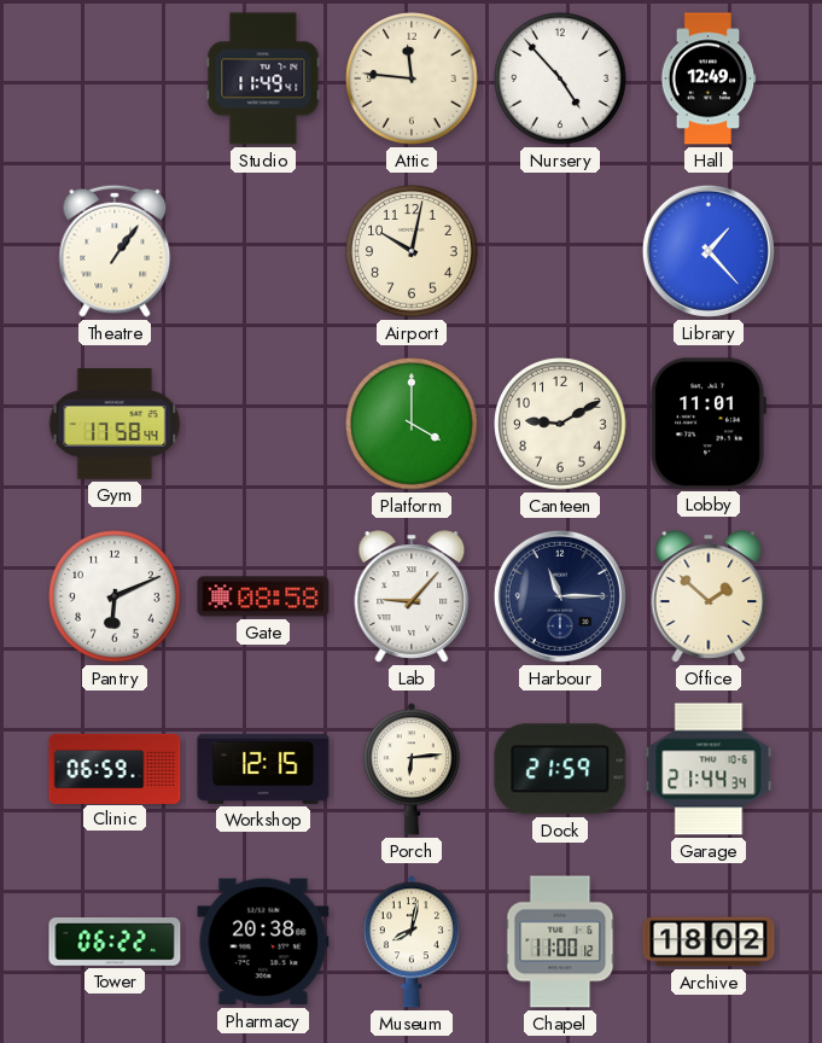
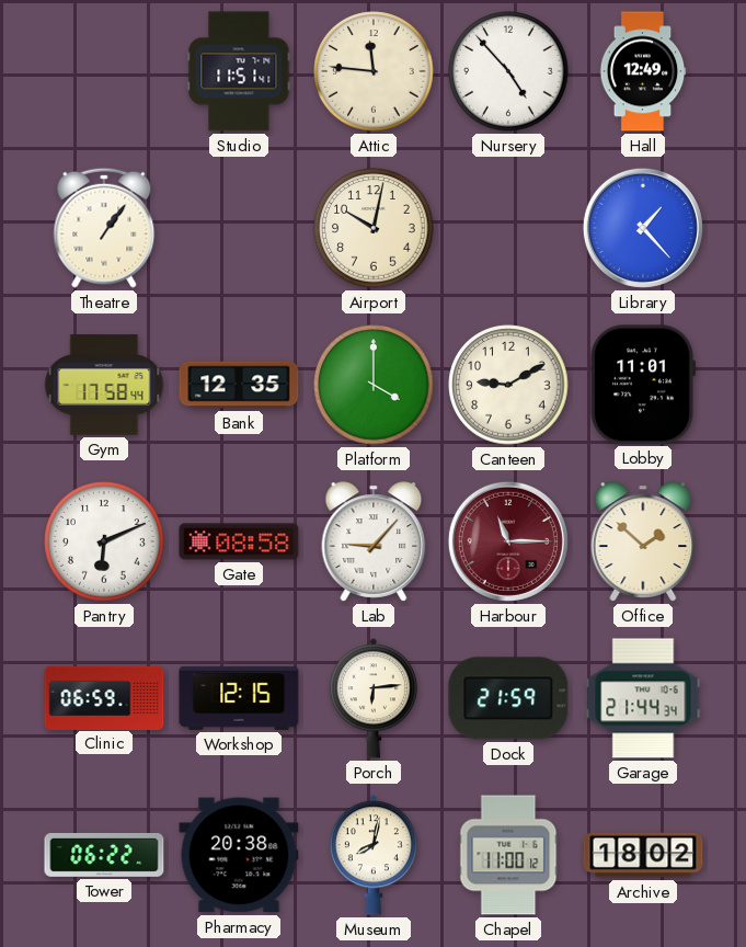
Studio: 11:49 -> 11:51
Bank: none -> 12:35
Harbour dial: navy -> burgundy
